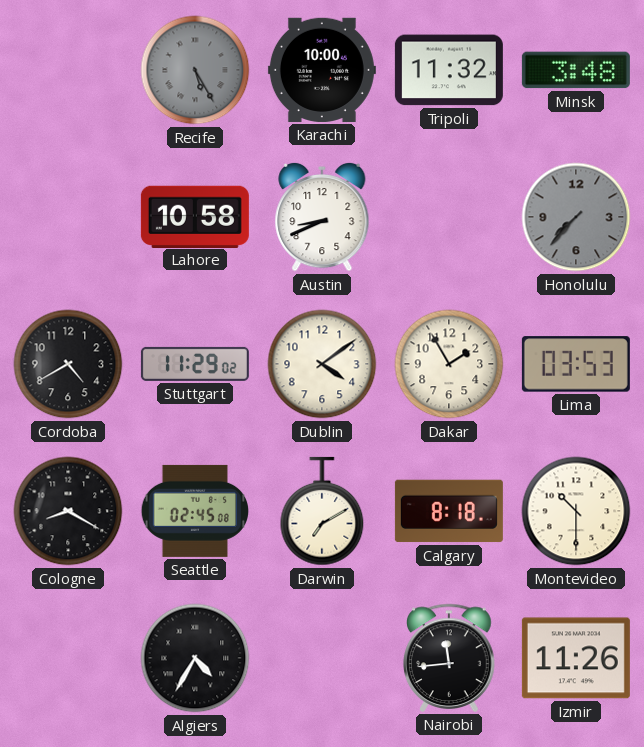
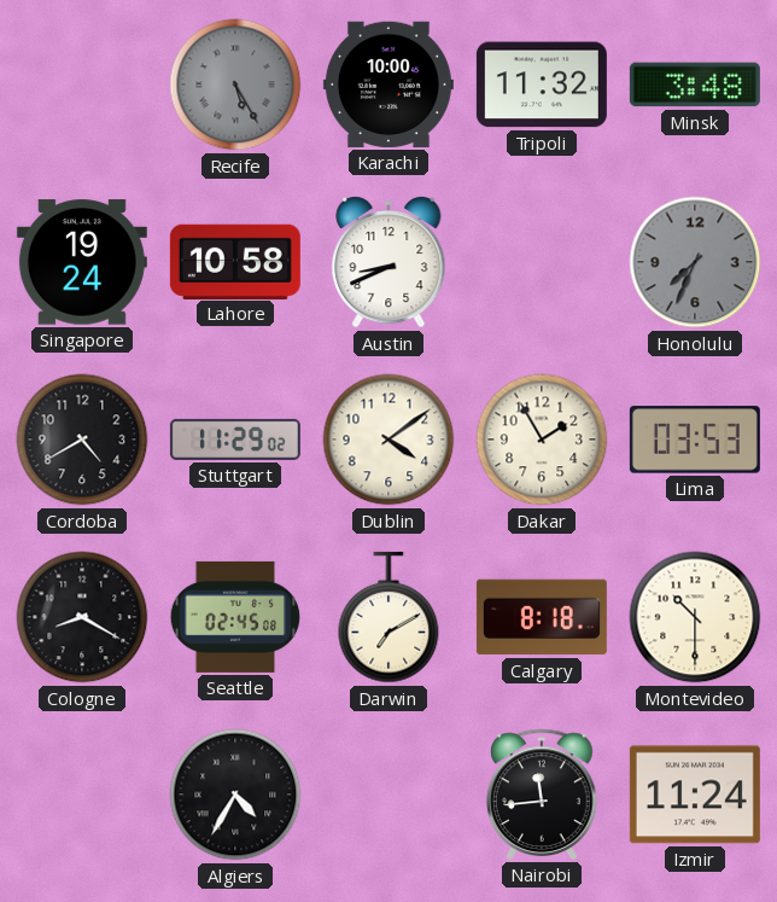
Singapore: none -> 19:24
Honolulu: 7:37 -> 7:34
Izmir: 11:26 -> 11:24
